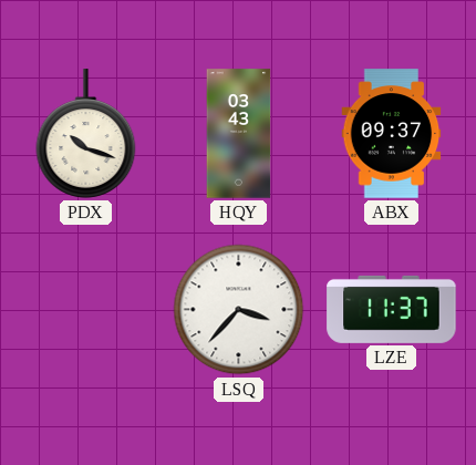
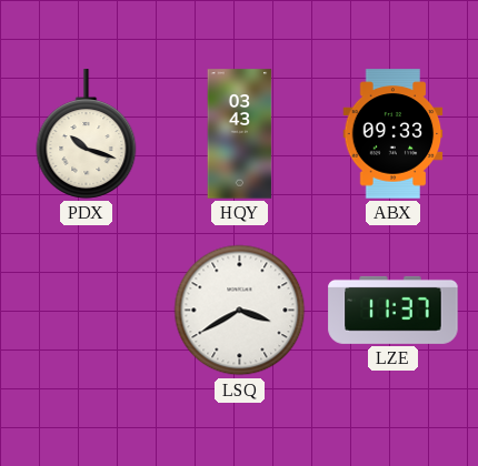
ABX: 09:37 -> 09:33
LSQ: 3:37 -> 3:40
